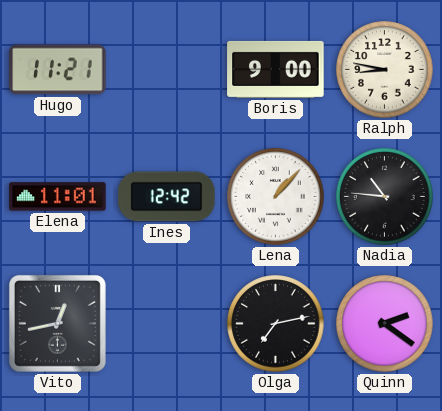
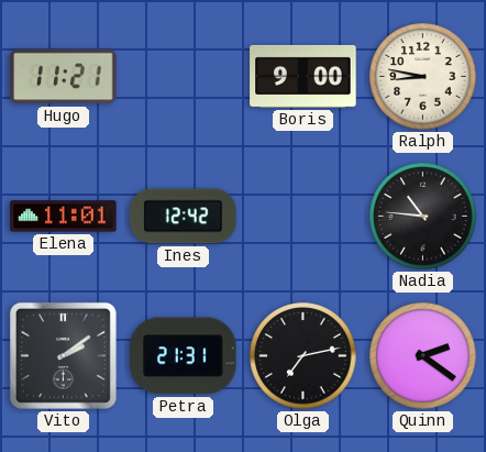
Lena: 1:07 -> none
Vito: 12:43 -> 2:09
Petra: none -> 21:31
